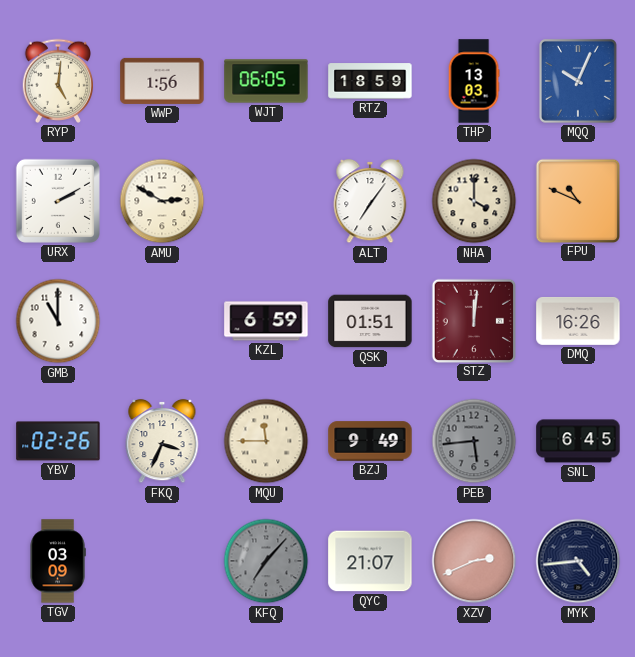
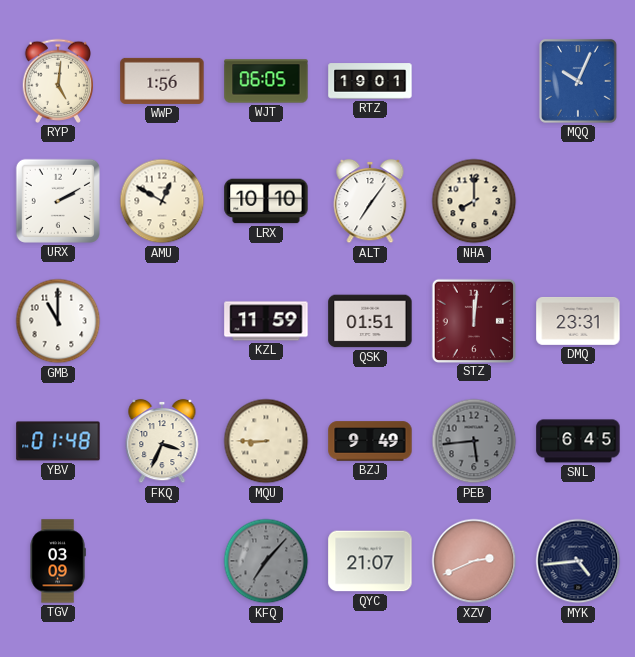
RTZ: 18:59 -> 19:01
THP: 13:03 -> none
AMU: 2:50 -> 12:50
LRX: none -> 10:10
NHA: 4:00 -> 8:00
FPU: 10:49 -> none
KZL: 6:59 -> 11:59
DMQ: 16:26 -> 23:31
YBV: 02:26 -> 01:48
MQU: 11:45 -> 8:45
